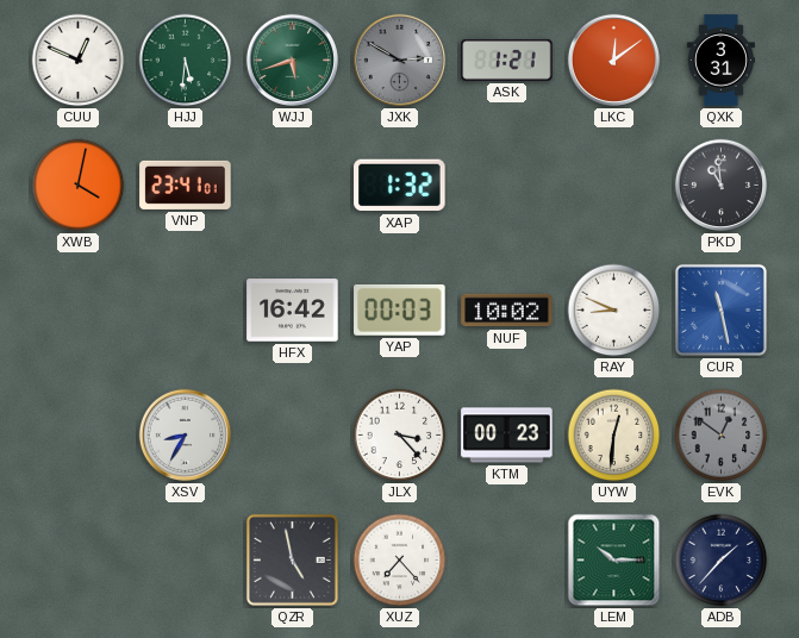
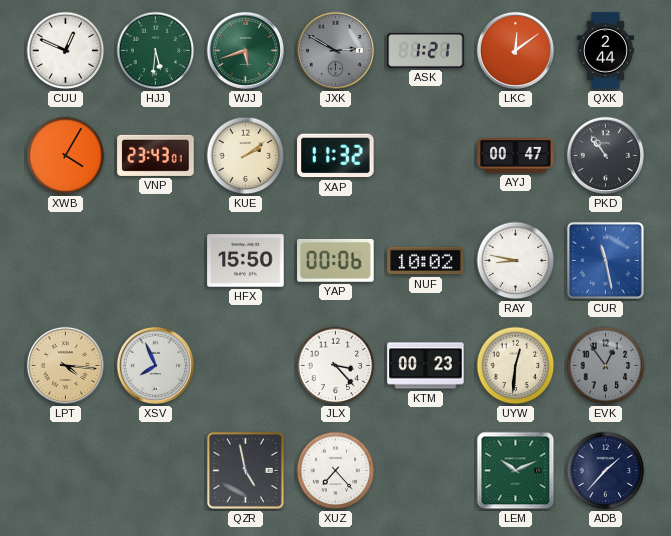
QXK: 3:31 -> 2:44
XWB: 4:02 -> 4:05
VNP: 23:41 -> 23:43
KUE: none -> 2:09
XAP: 1:32 -> 11:32
AYJ: none -> 00:47
PKD: 10:59 -> 10:54
HFX: 16:42 -> 15:50
YAP: 00:03 -> 00:06
RAY: 8:49 -> 8:47
LPT: none -> 4:16
XSV: 8:35 -> 7:56
EVK: 12:51 -> 12:54
LEM: 10:15 -> 10:11
